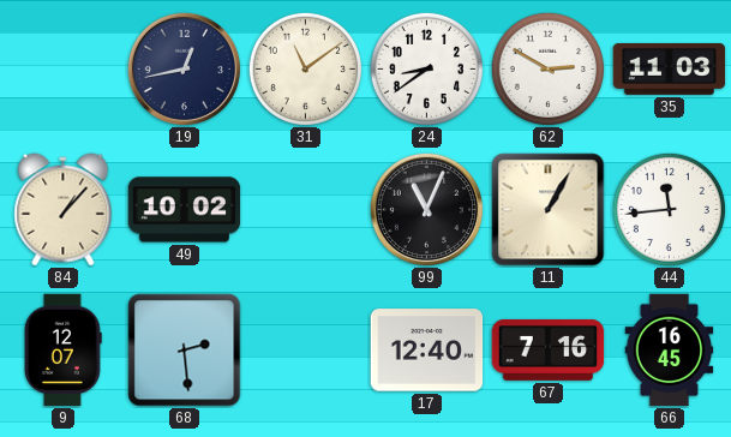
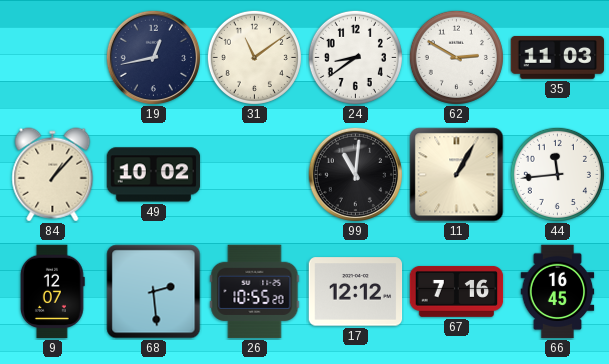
99: 11:04 -> 11:01
26: none -> 10:55
17: 12:40 -> 12:12
